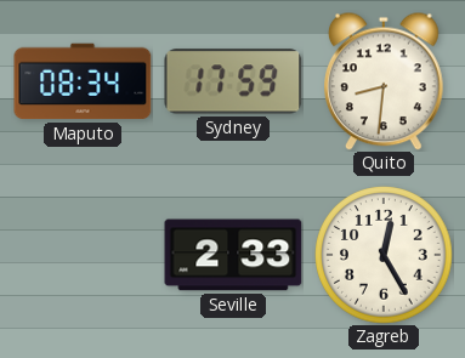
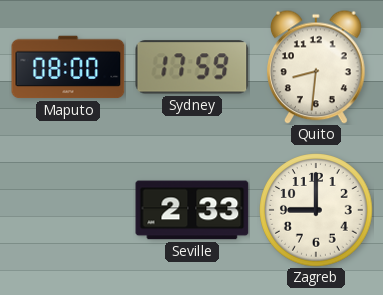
Maputo: 08:34 -> 08:00
Zagreb: 12:25 -> 9:00
